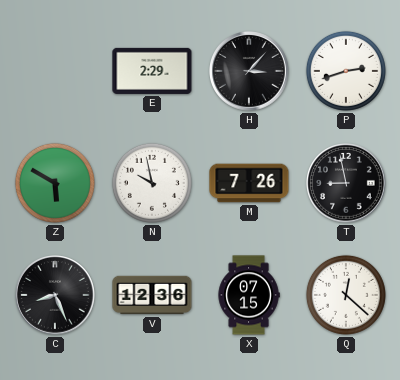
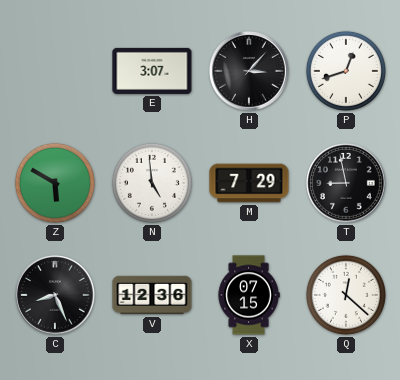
E: 2:29 -> 3:07
P: 2:42 -> 12:42
N: 9:58 -> 4:59
M: 7:26 -> 7:29
